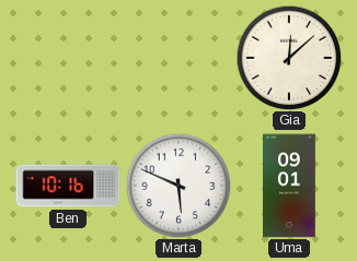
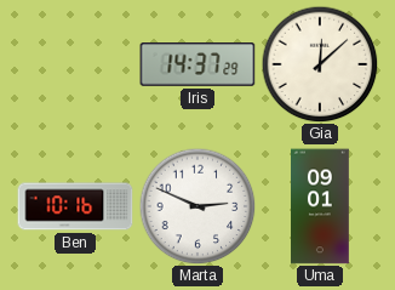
Iris: none -> 14:37
Marta: 5:49 -> 2:49
